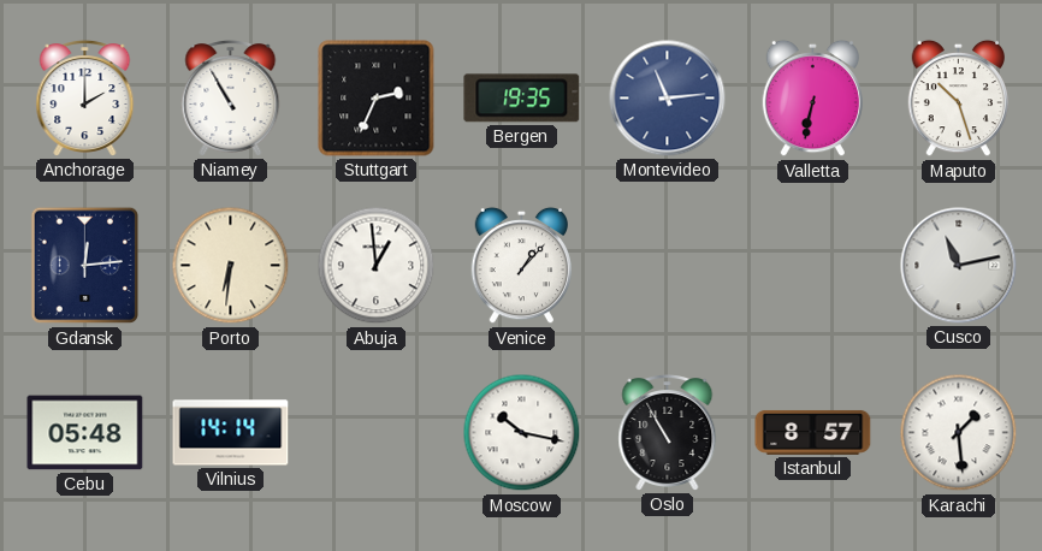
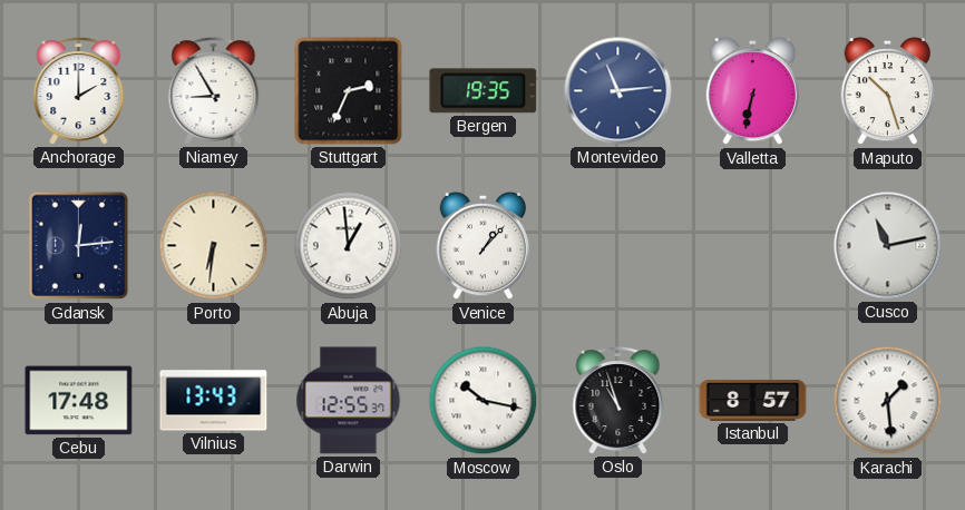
Niamey: 10:55 -> 8:55
Cebu: 05:48 -> 17:48
Vilnius: 14:14 -> 13:43
Darwin: none -> 12:55
Oslo: 10:55 -> 10:57
